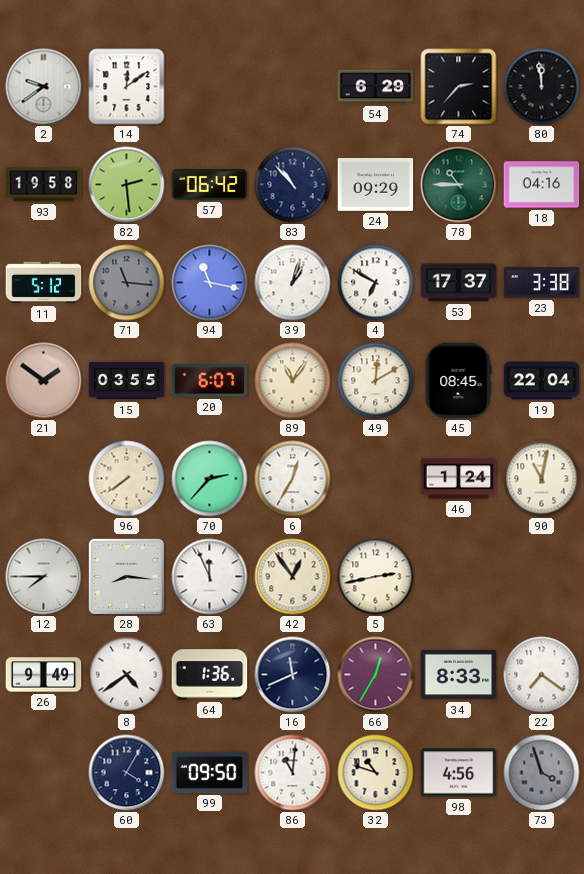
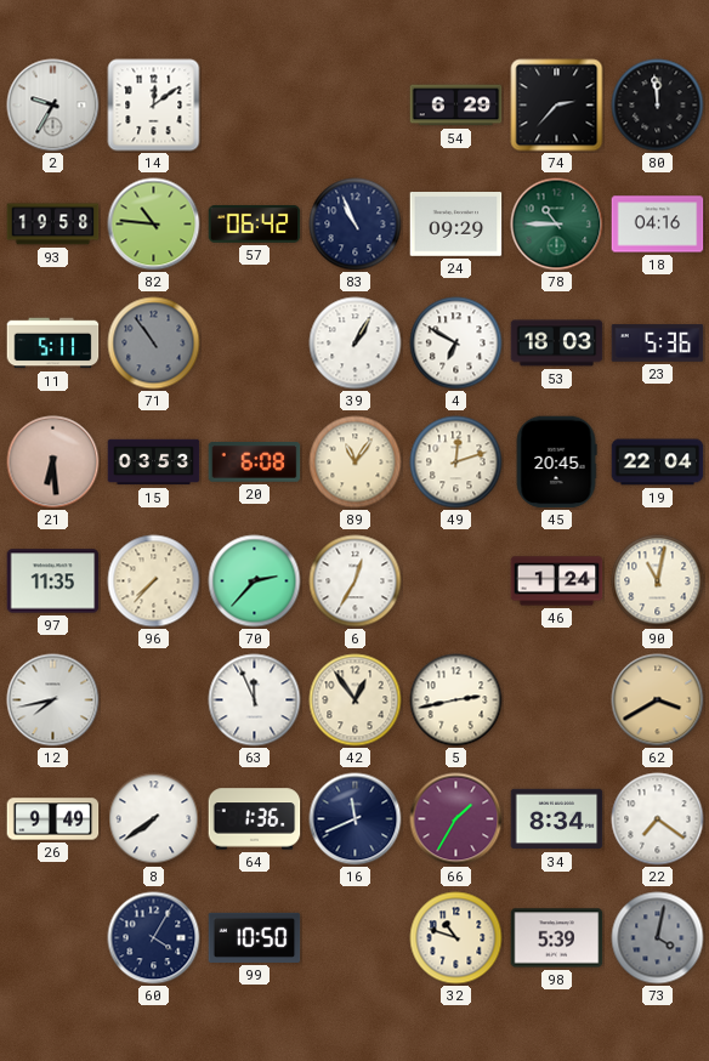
2: 9:39 -> 9:35
82: 2:29 -> 10:46
83: 10:53 -> 10:56
11: 5:12 -> 5:11
71: 11:16 -> 10:54
94: 11:17 -> none
39: 1:03 -> 1:05
53: 17:37 -> 18:03
23: 3:38 -> 5:36
21: 1:51 -> 6:29
15: 03:55 -> 03:53
20: 6:07 -> 6:08
49: 12:10 -> 12:12
45: 08:45 -> 20:45
97: none -> 11:35
96: 7:39 -> 7:37
12: 7:45 -> 7:43
28: 8:16 -> none
62: none -> 3:40
8: 4:39 -> 7:39
66: 12:35 -> 1:35
34: 8:33 -> 8:34
99: 09:50 -> 10:50
86: 11:01 -> none
98: 4:56 -> 5:39
73: 3:57 -> 4:02
